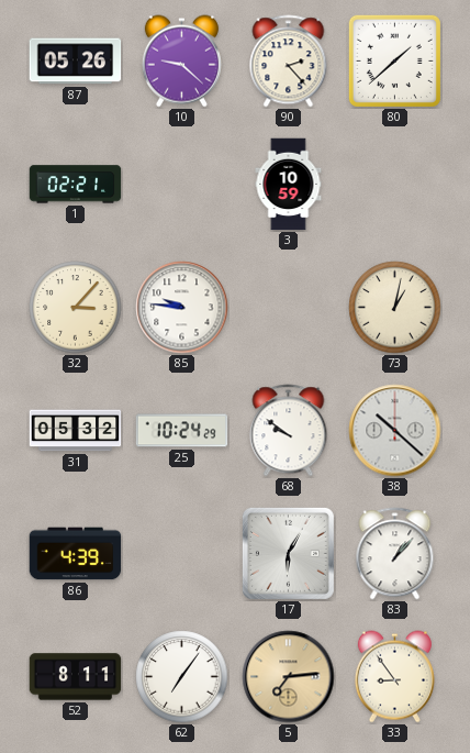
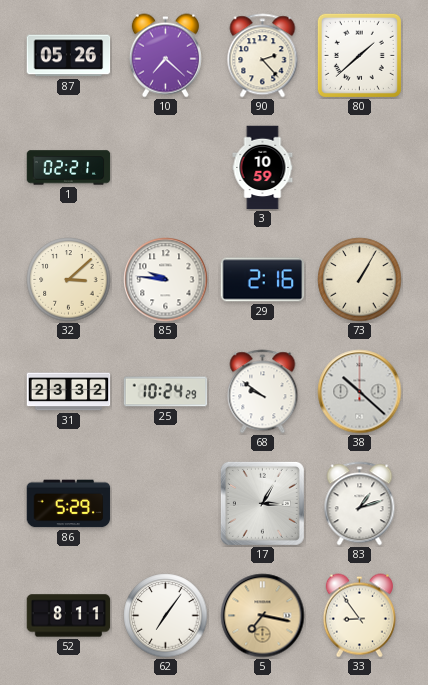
10: 9:22 -> 7:22
32: 3:07 -> 3:08
29: none -> 2:16
73: 1:02 -> 1:05
31: 05:32 -> 23:32
86: 4:39 -> 5:29
17: 6:05 -> 3:05
83: 1:07 -> 1:12
5: 7:14 -> 7:17
